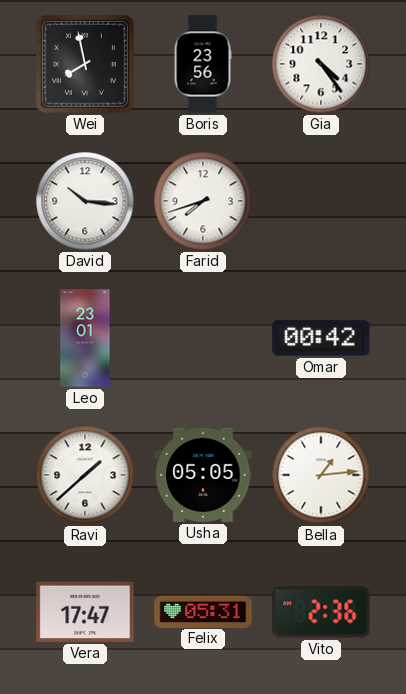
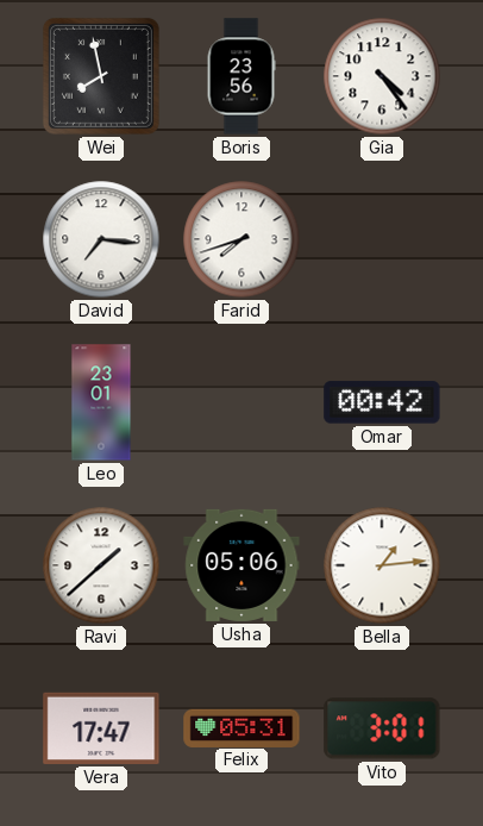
David: 10:16 -> 7:16
Usha: 05:05 -> 05:06
Vito: 2:36 -> 3:01
